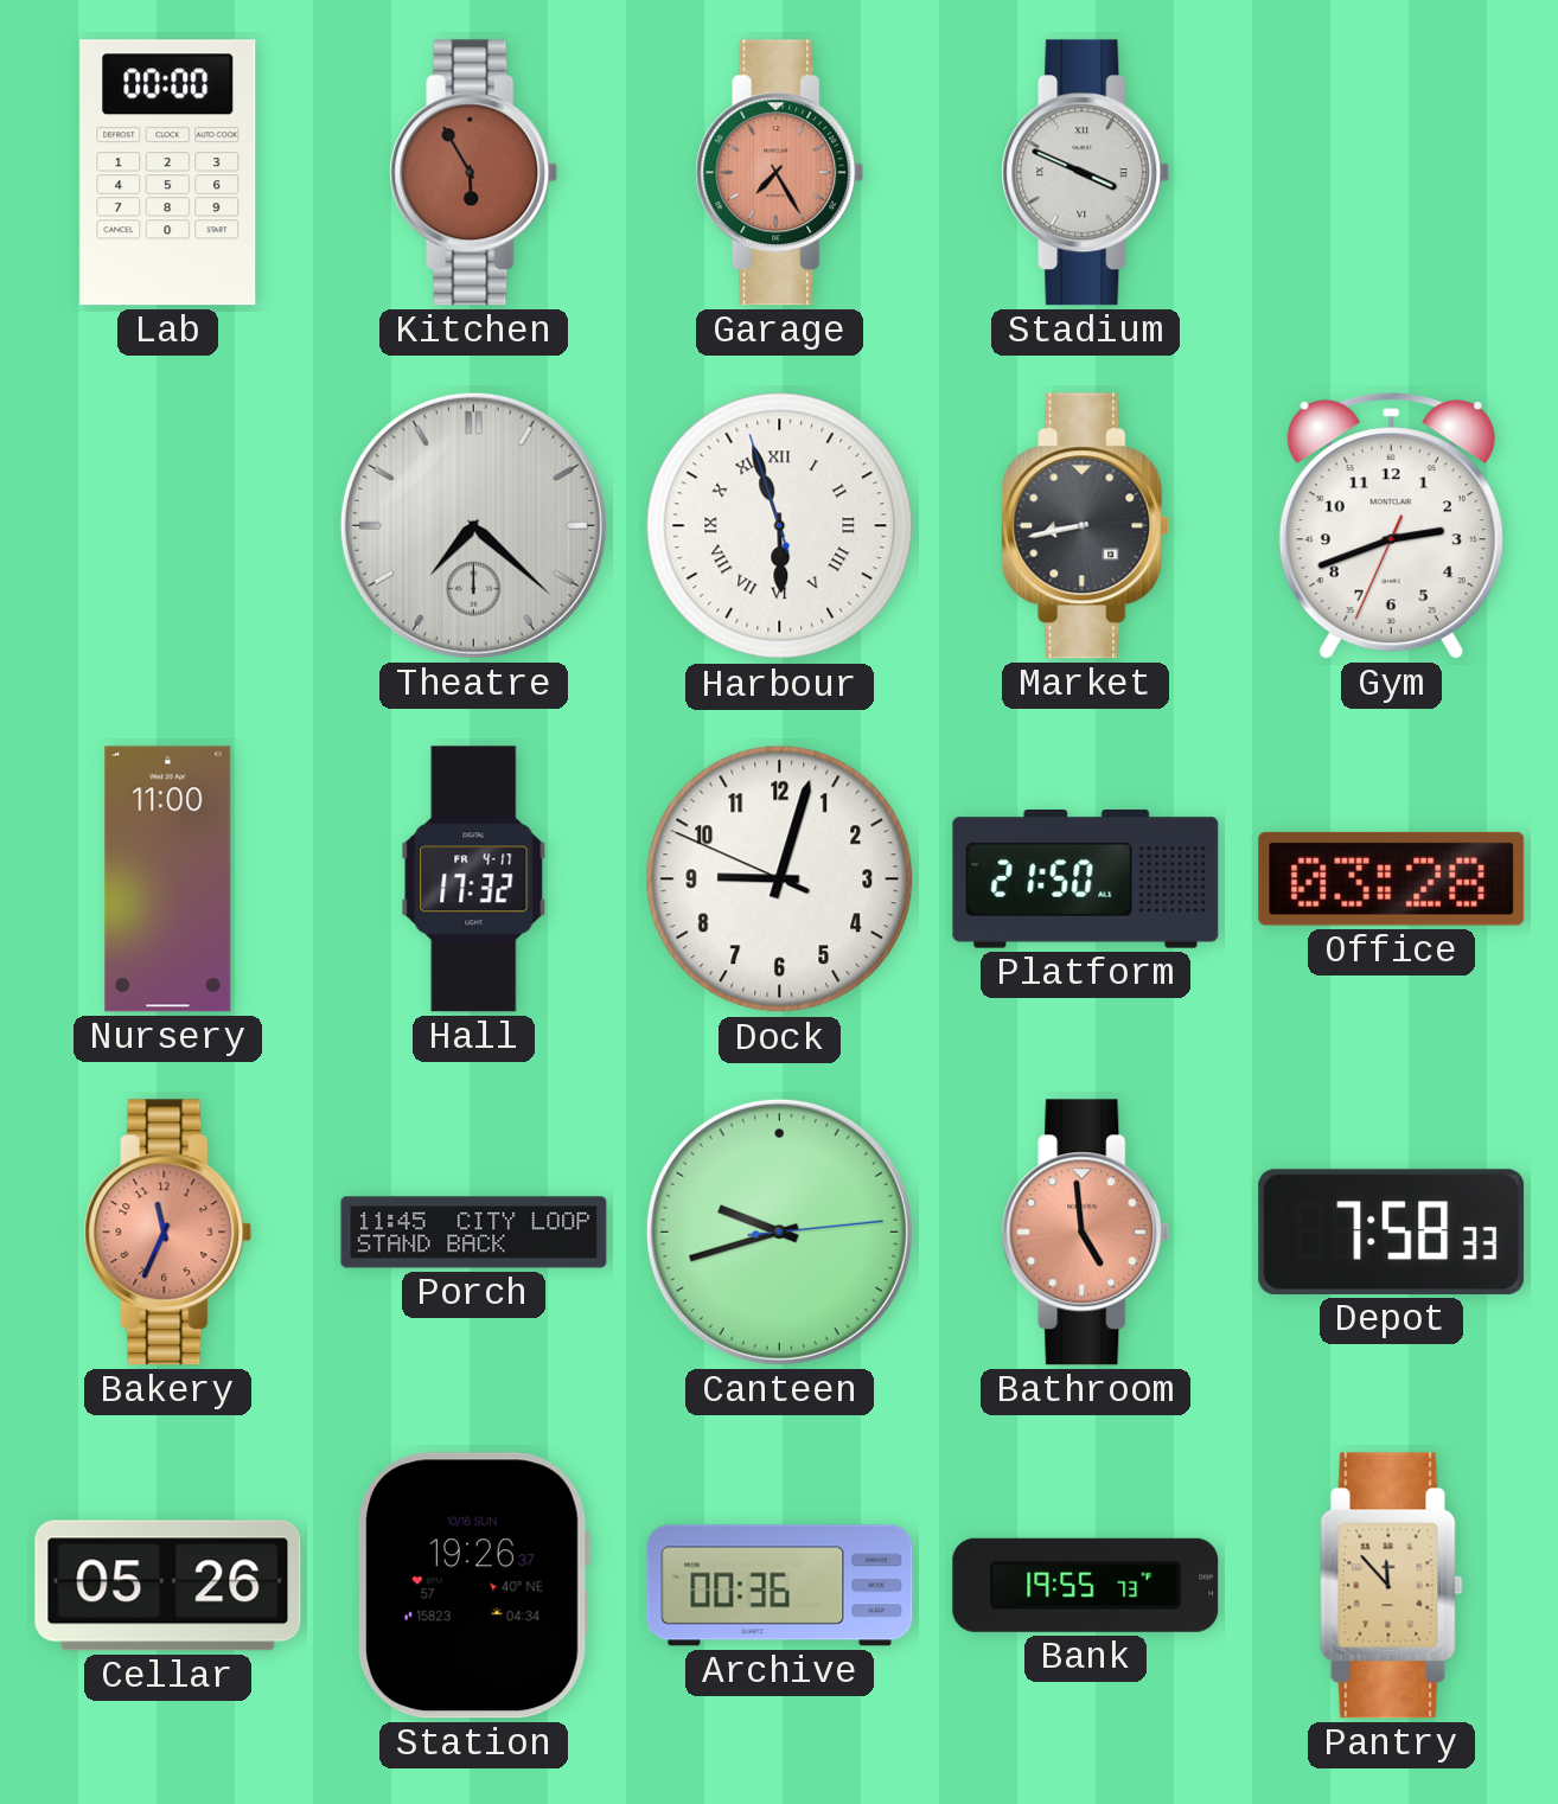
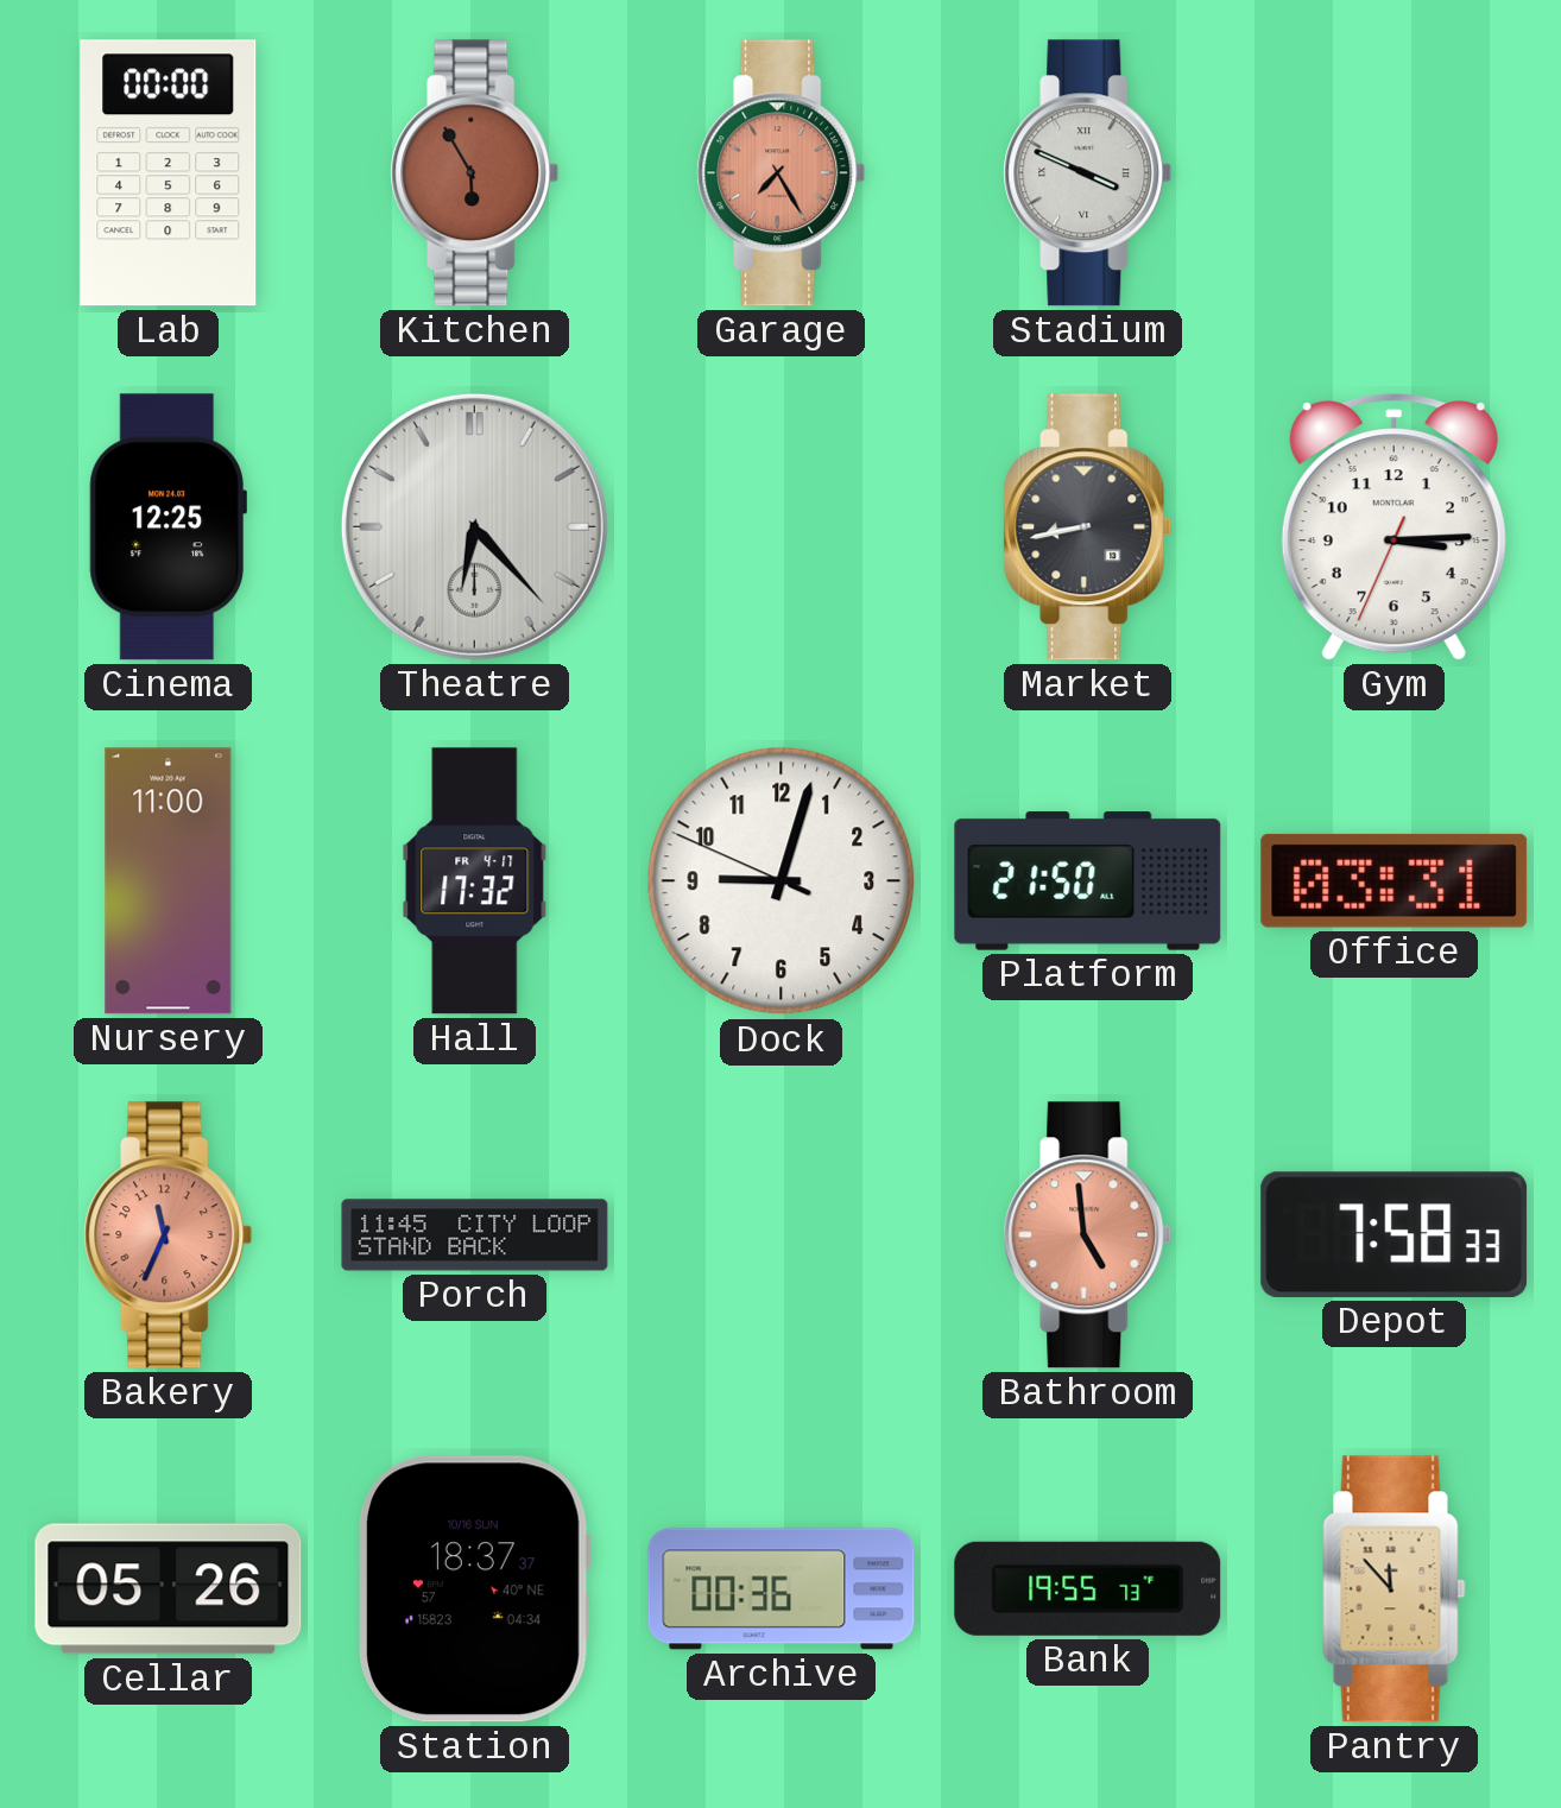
Cinema: none -> 12:25
Theatre: 7:22 -> 6:23
Harbour: 5:56 -> none
Gym: 2:41 -> 3:14
Office: 03:28 -> 03:31
Canteen: 9:42 -> none
Station: 19:26 -> 18:37
